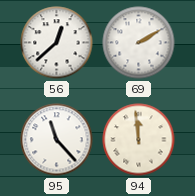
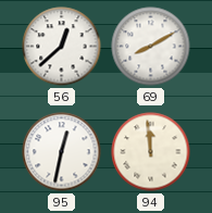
69: 2:10 -> 8:10
95: 11:23 -> 12:32
